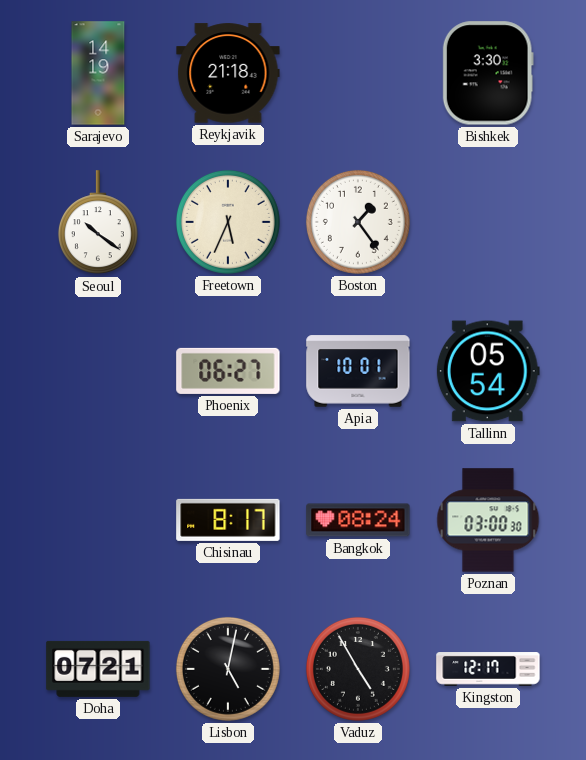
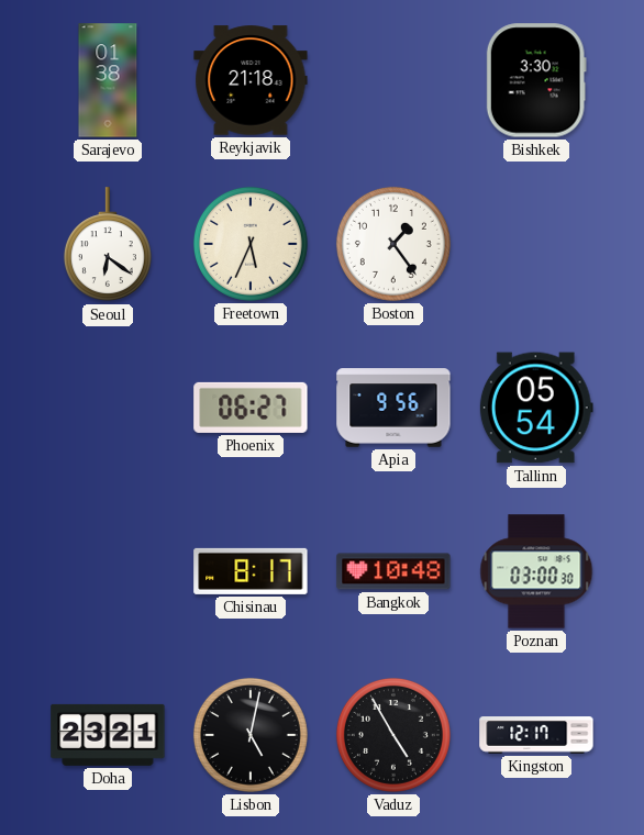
Sarajevo: 14:19 -> 01:38
Seoul: 10:21 -> 6:21
Apia: 10:01 -> 9:56
Bangkok: 08:24 -> 10:48
Doha: 07:21 -> 23:21
